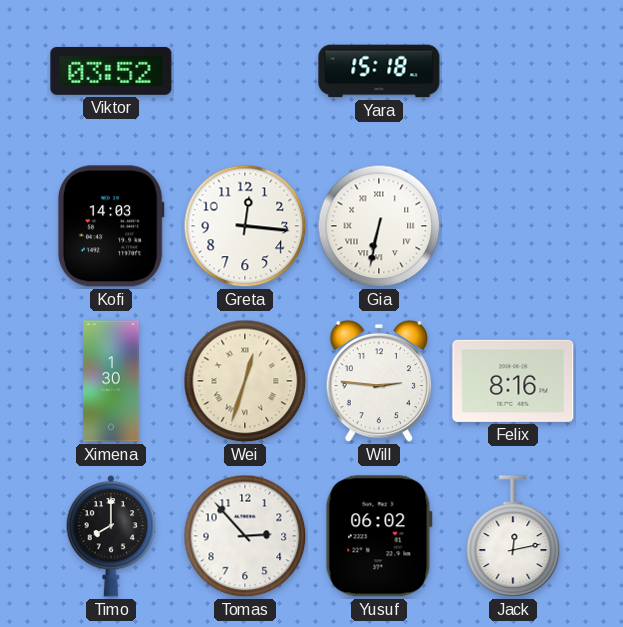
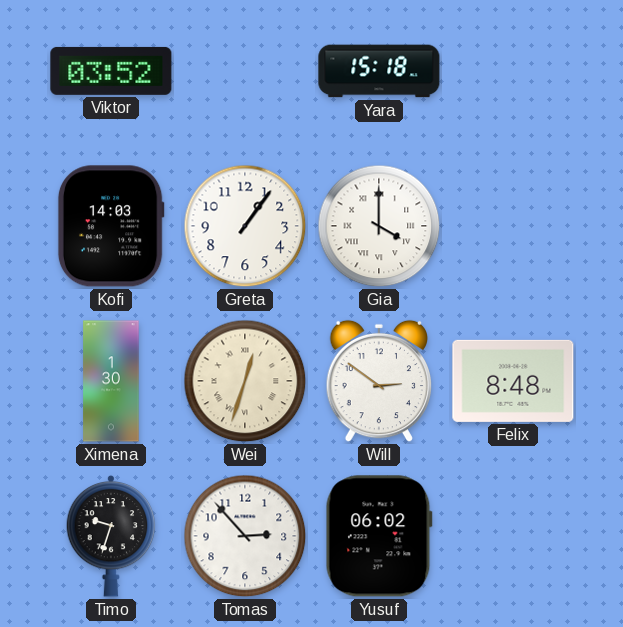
Greta: 12:16 -> 1:06
Gia: 6:32 -> 4:00
Will: 2:46 -> 2:51
Felix: 8:16 -> 8:48
Timo: 8:00 -> 9:33
Jack: 12:13 -> none
